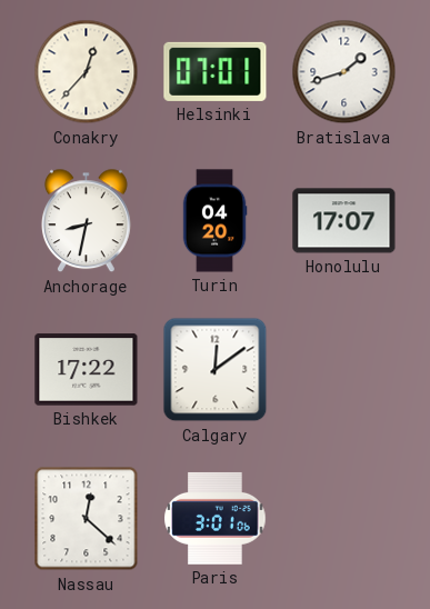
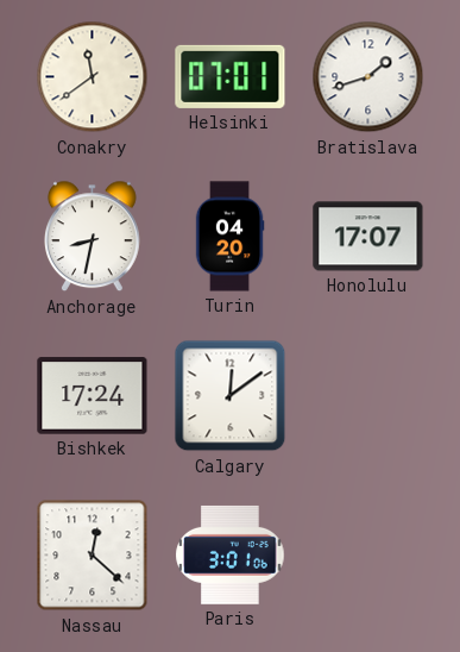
Conakry: 12:37 -> 11:39
Bishkek: 17:22 -> 17:24
